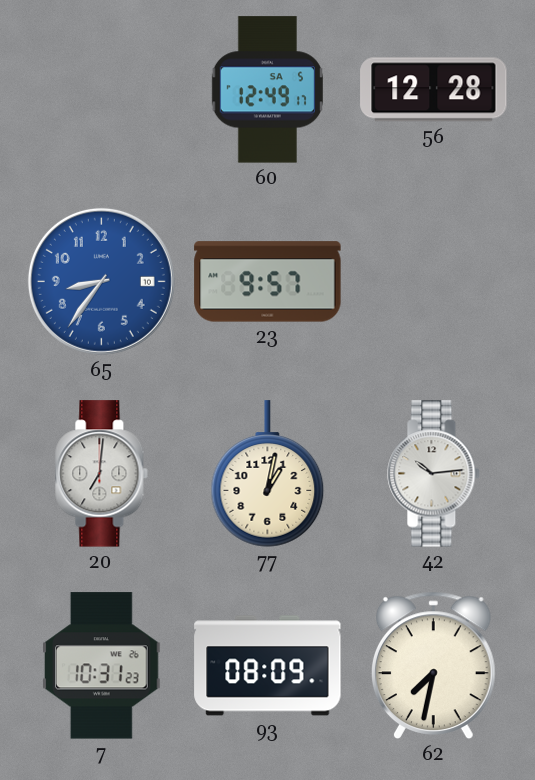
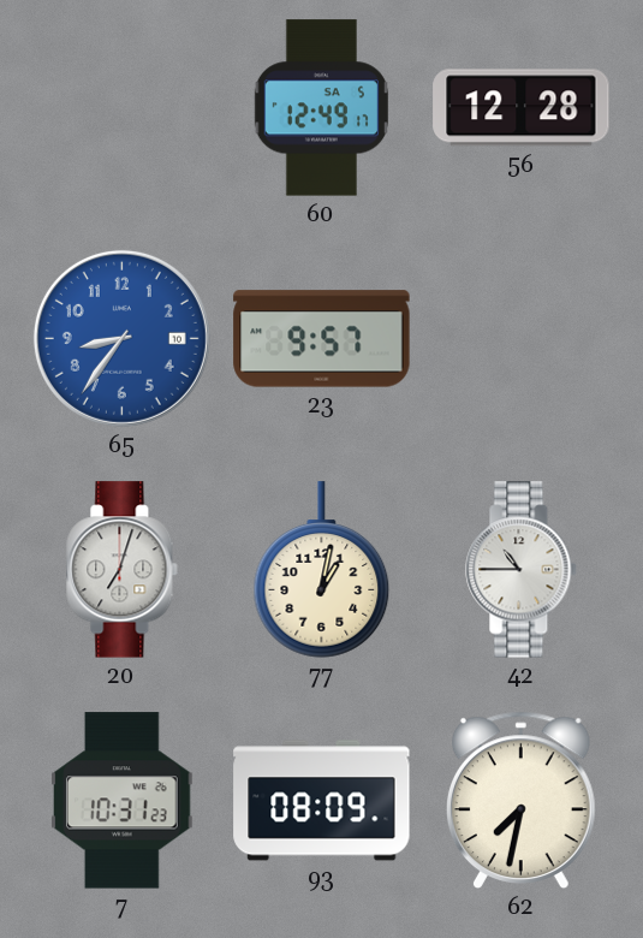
20: 7:01 -> 7:03
42: 10:14 -> 10:45
